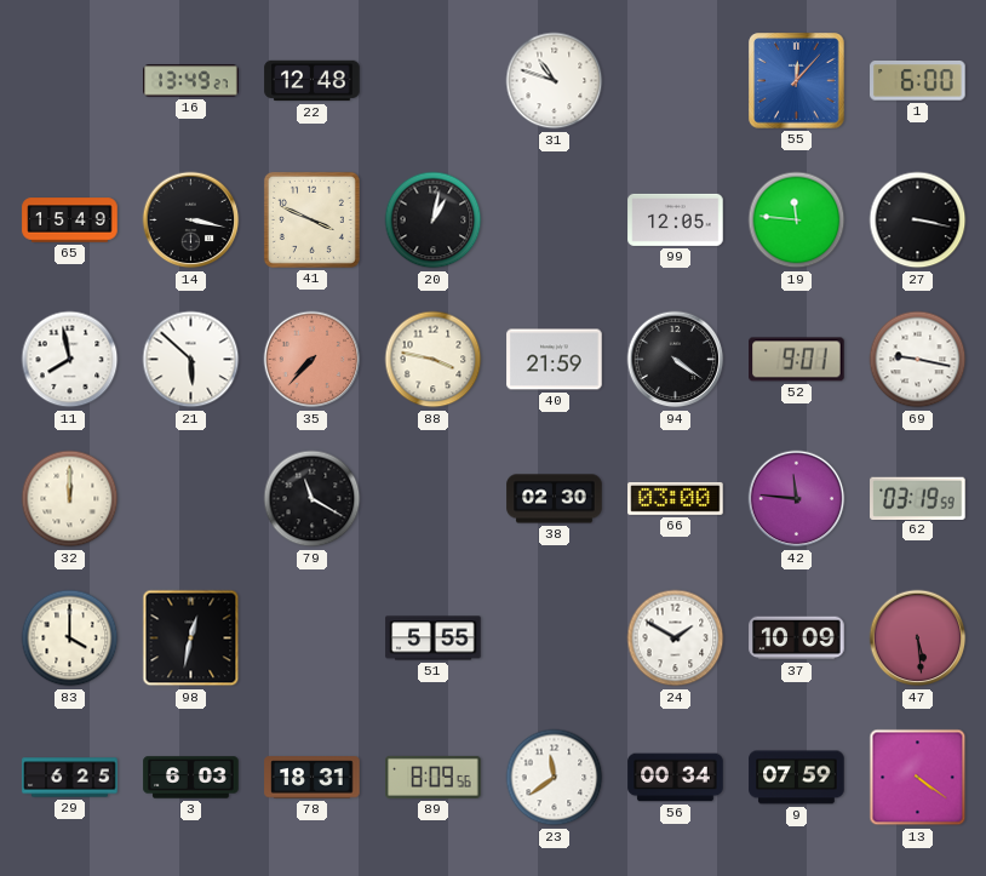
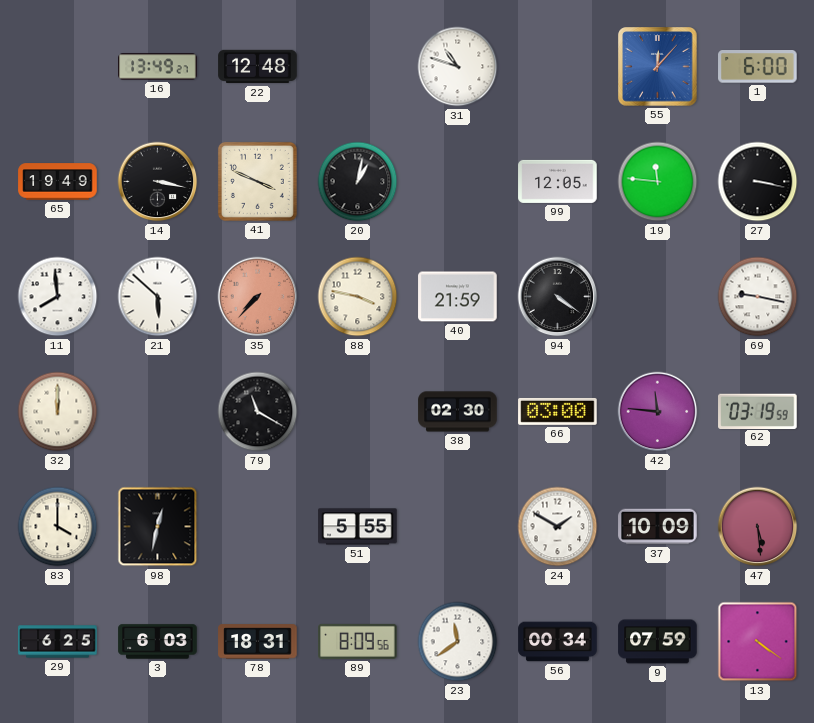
65: 15:49 -> 19:49
11: 7:58 -> 7:59
52: 9:01 -> none
